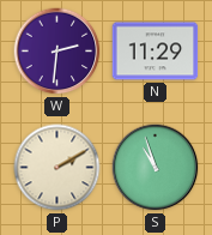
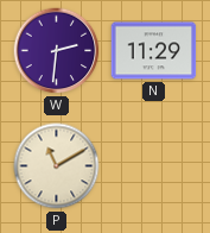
P: 2:10 -> 11:10
S: 10:57 -> none
